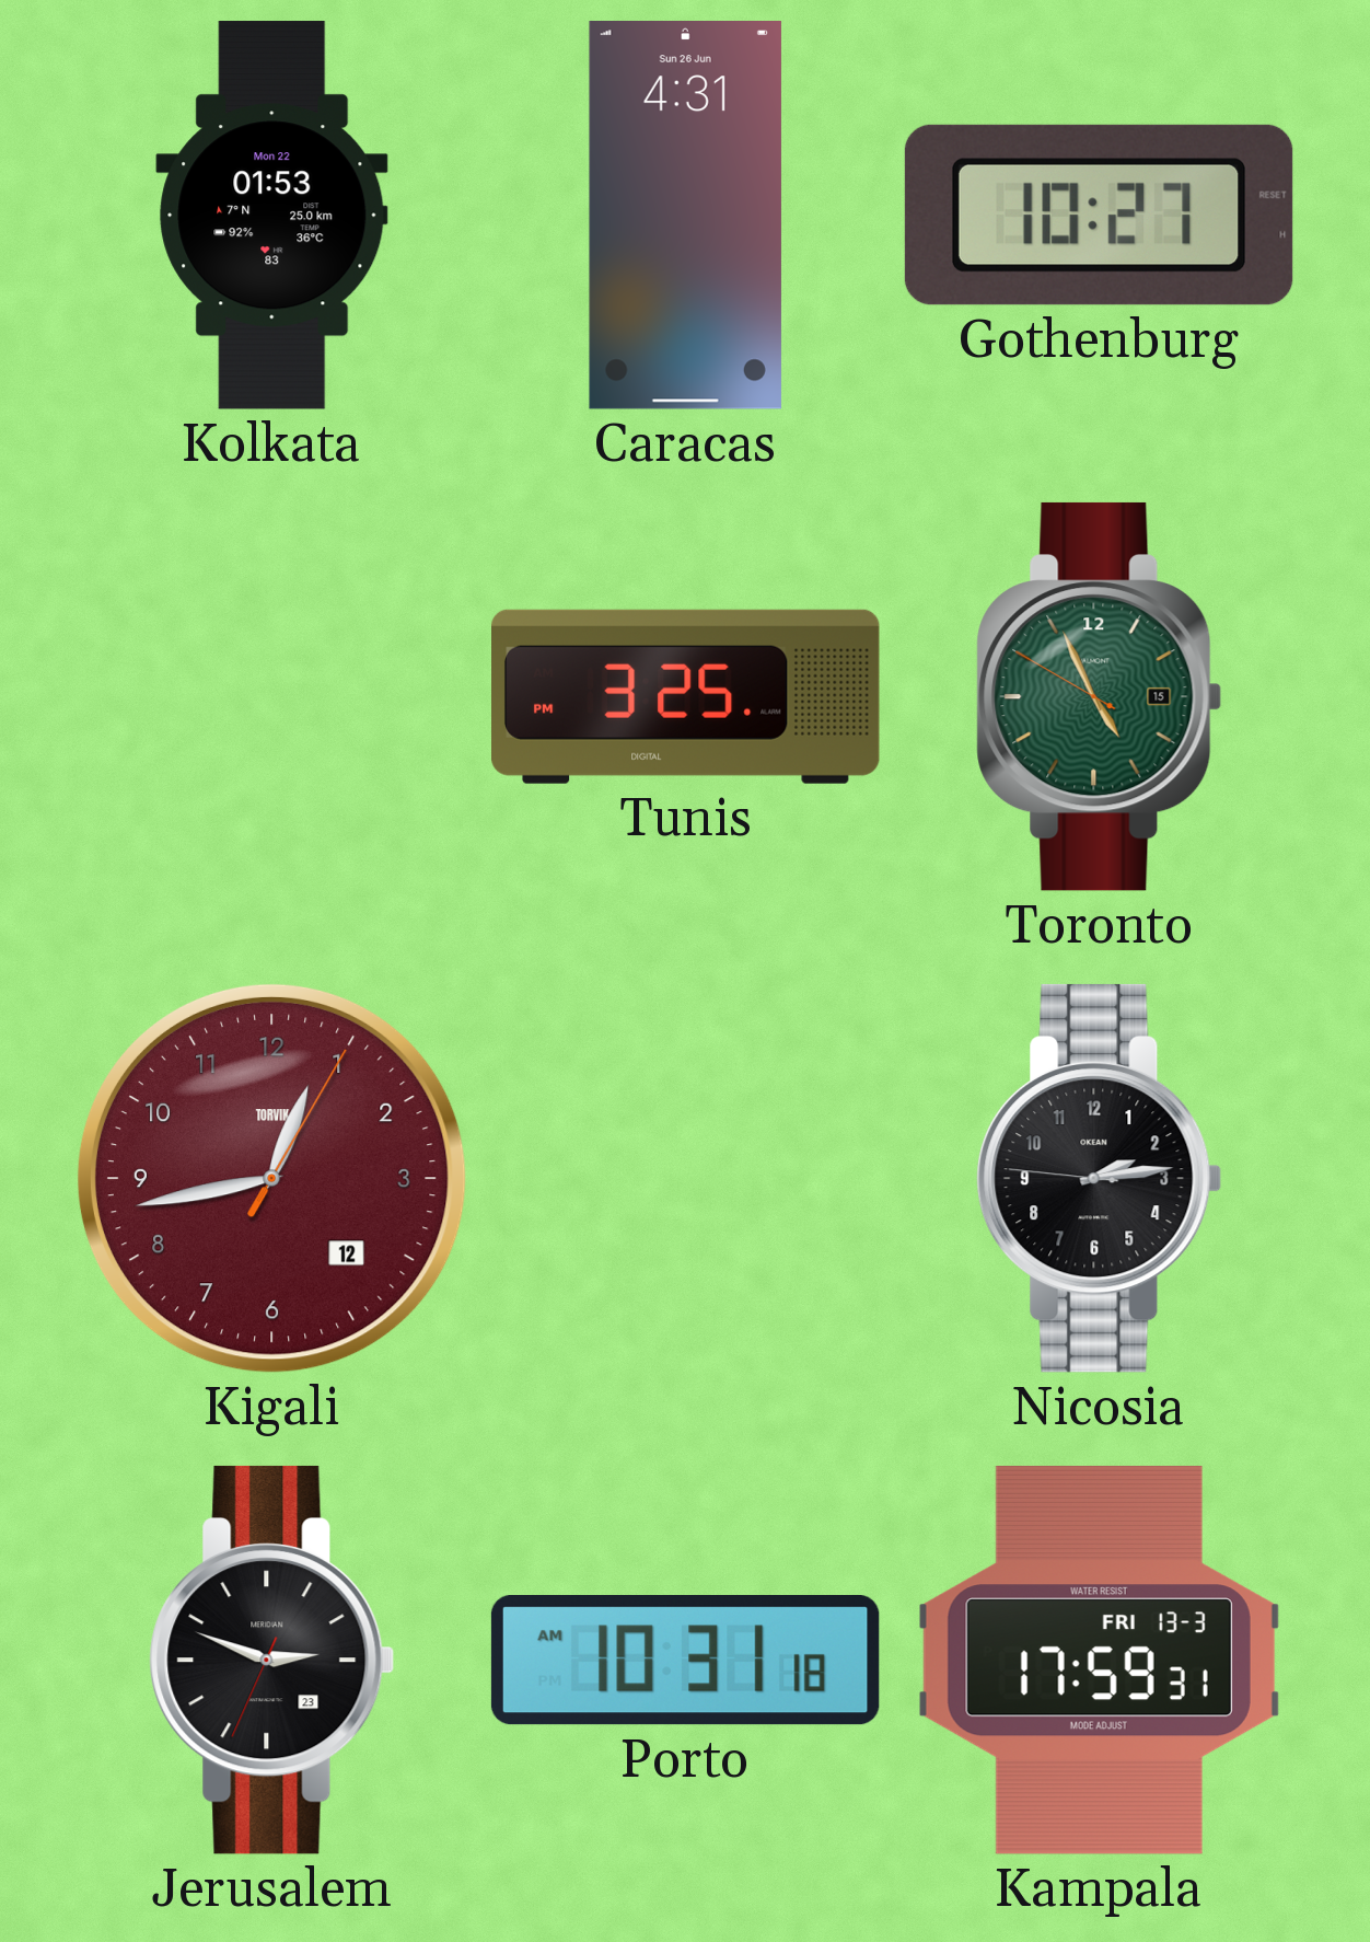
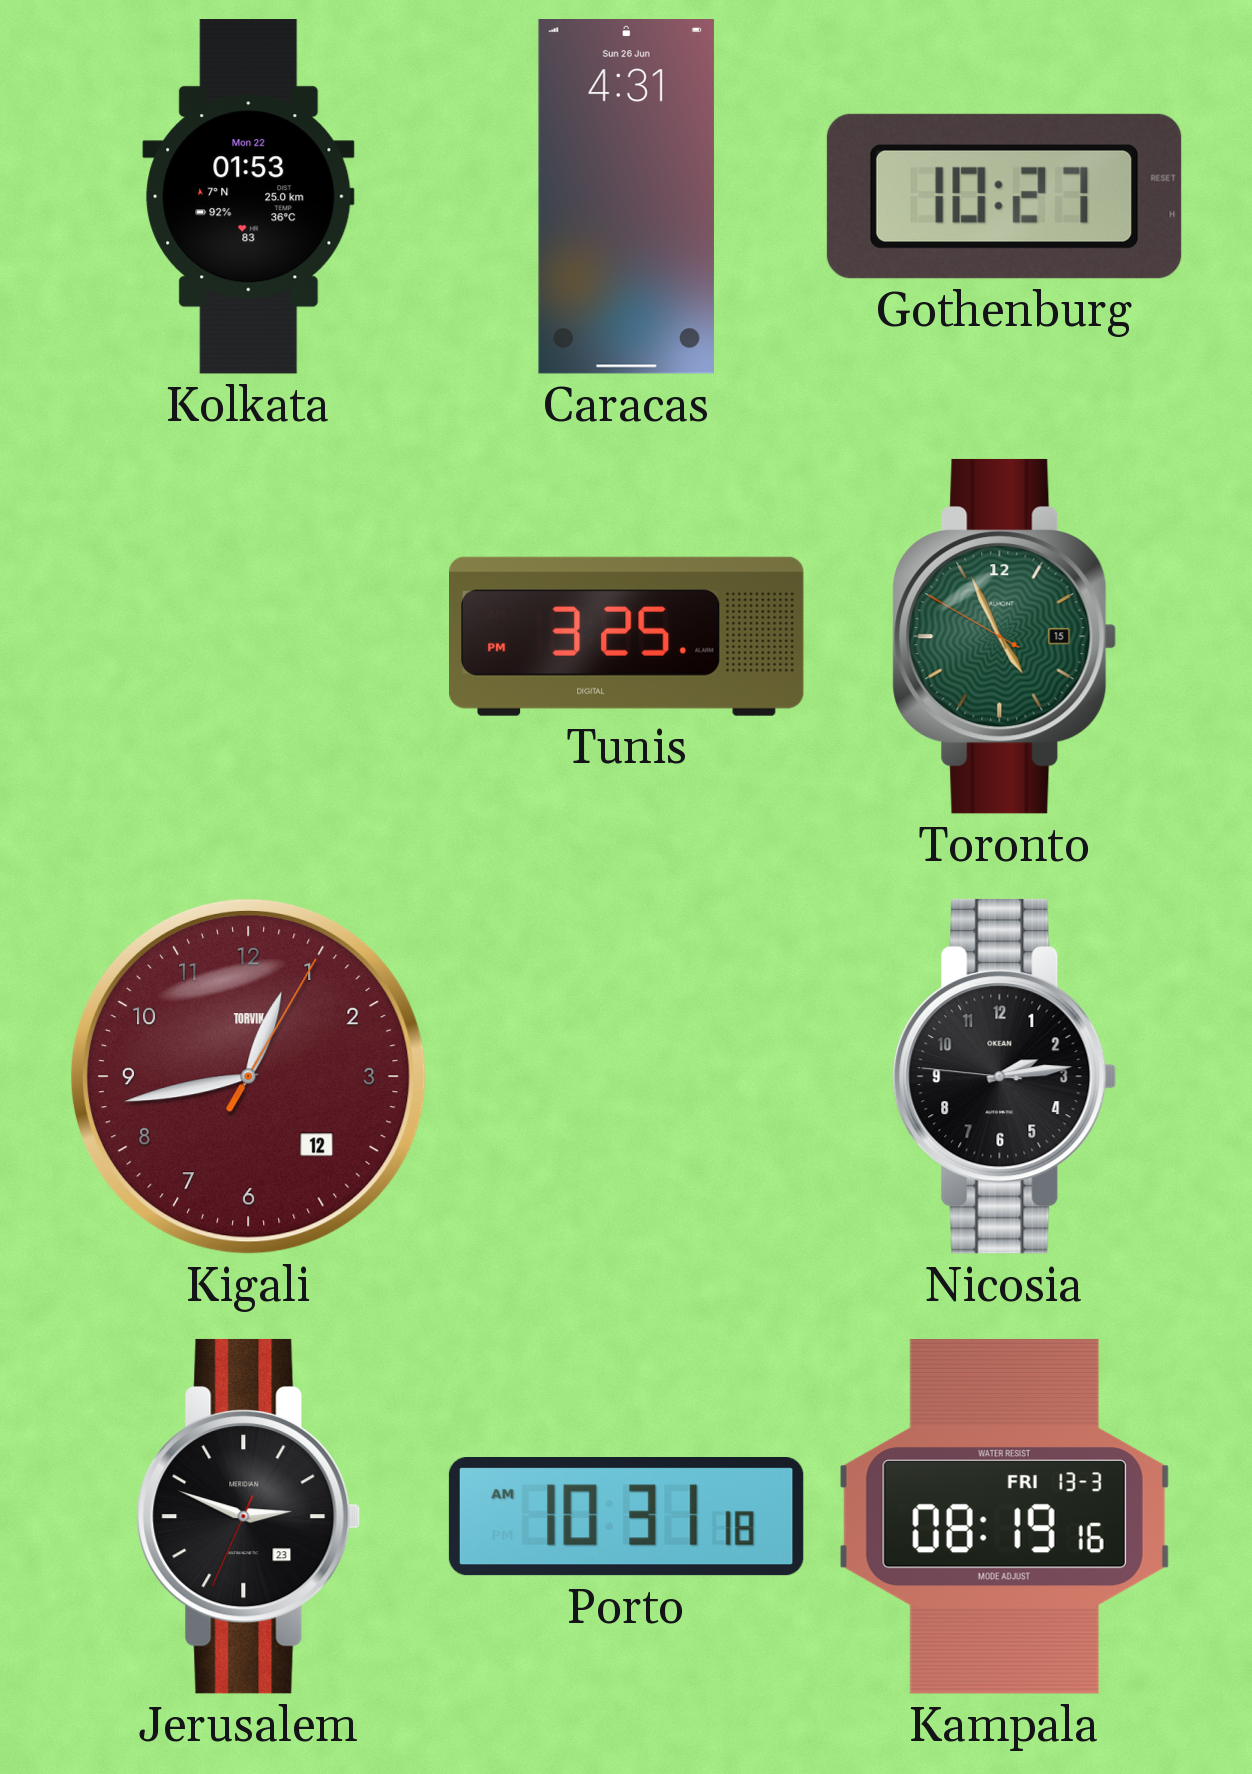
Kampala: 17:59 -> 08:19
